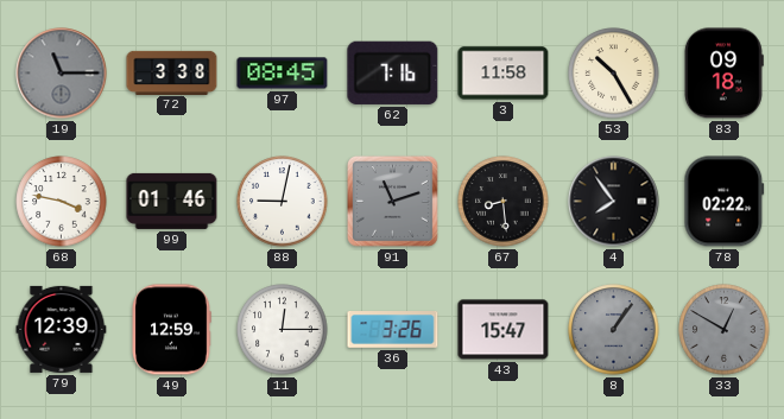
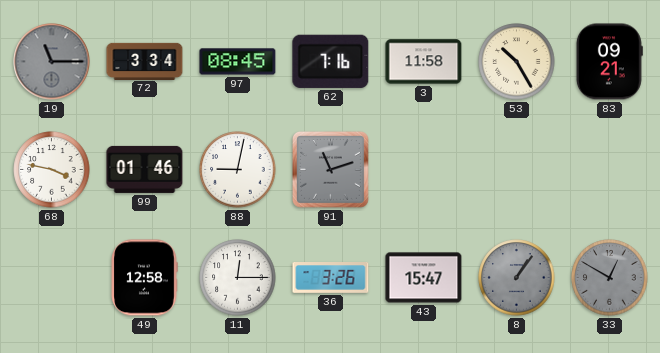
72: 3:38 -> 3:34
83: 09:18 -> 09:21
67: 8:29 -> none
4: 7:54 -> none
78: 02:22 -> none
79: 12:39 -> none
49: 12:59 -> 12:58
